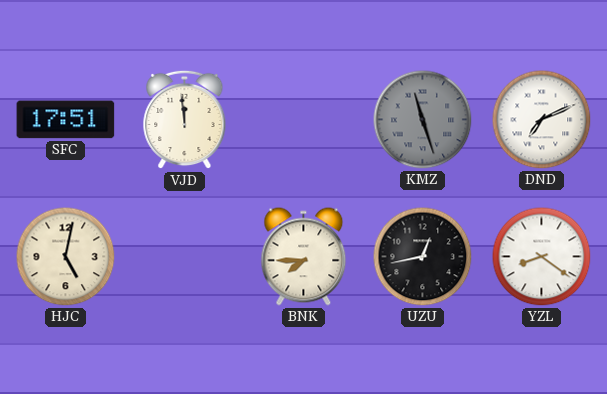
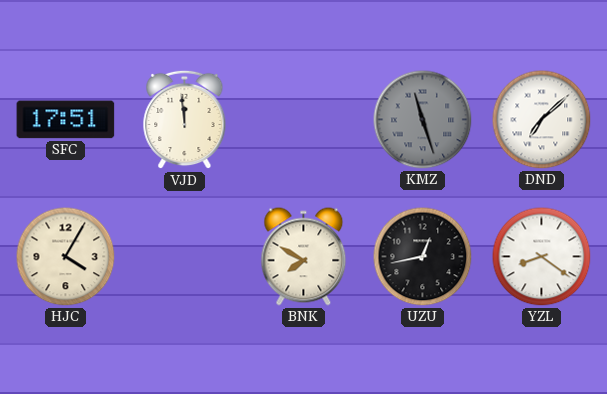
DND: 7:11 -> 7:08
HJC: 5:02 -> 4:05
BNK: 7:45 -> 7:50
